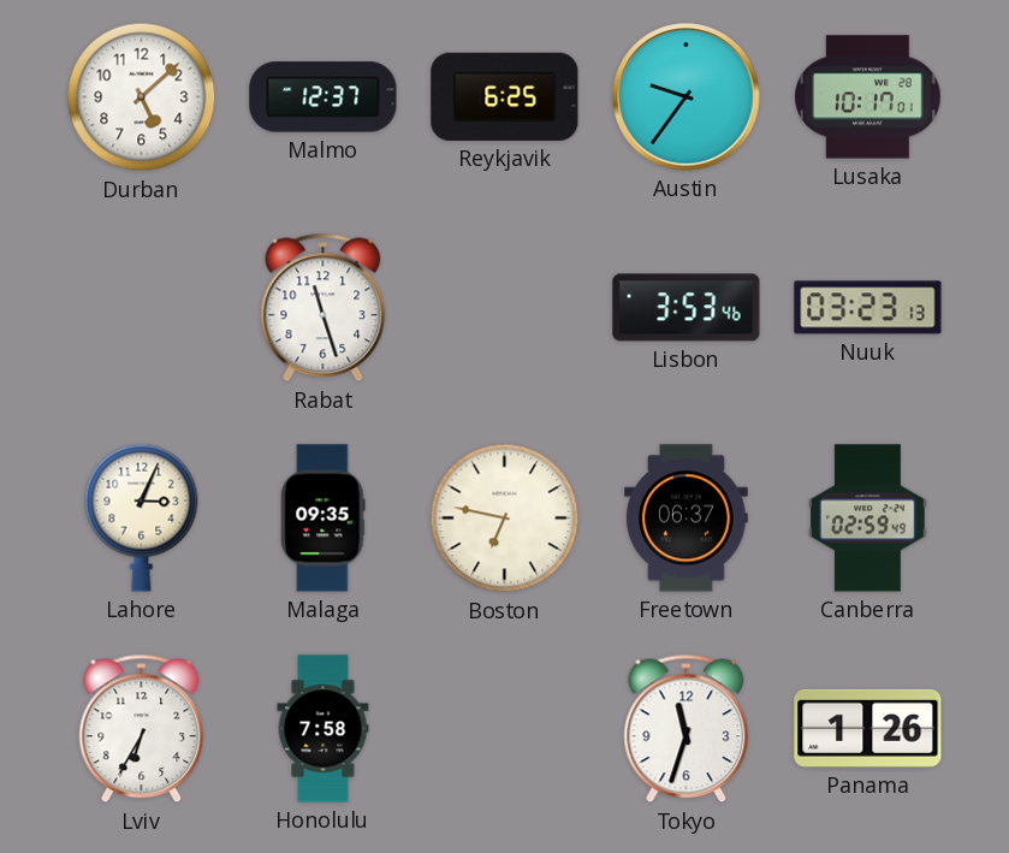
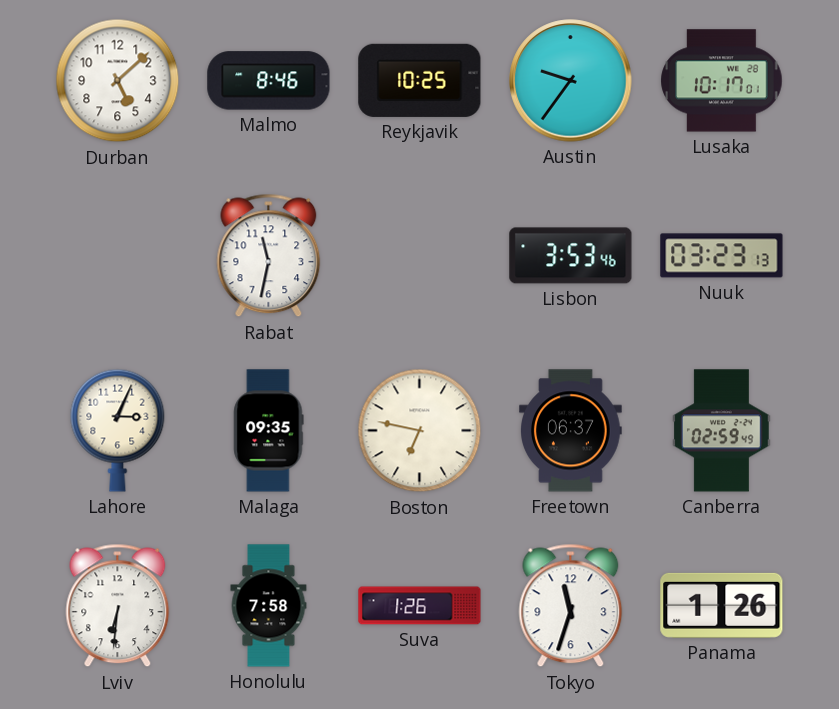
Malmo: 12:37 -> 8:46
Reykjavik: 6:25 -> 10:25
Rabat: 11:27 -> 11:32
Lviv: 6:35 -> 6:31
Suva: none -> 1:26
